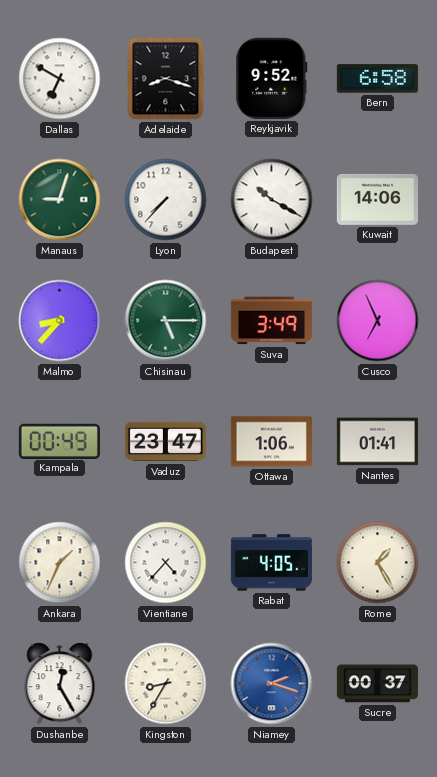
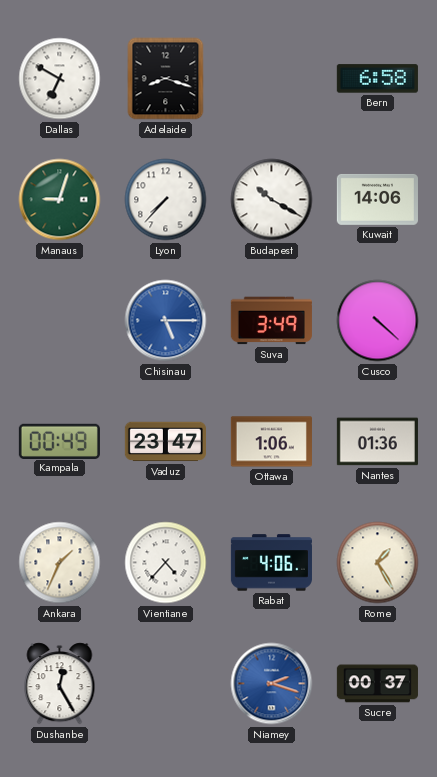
Reykjavik: 9:52 -> none
Malmo: 8:37 -> none
Chisinau dial: green -> blue
Cusco: 6:56 -> 4:22
Nantes: 01:41 -> 01:36
Rabat: 4:05 -> 4:06
Kingston: 8:35 -> none
